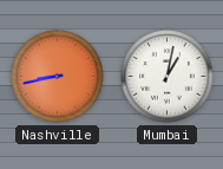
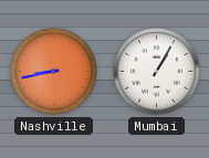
Mumbai: 1:02 -> 1:05
